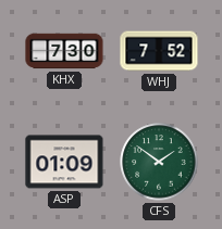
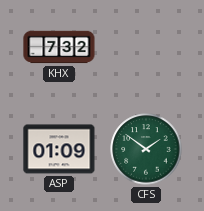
KHX: 7:30 -> 7:32
WHJ: 7:52 -> none
